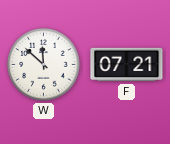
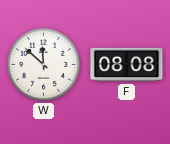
F: 07:21 -> 08:08
